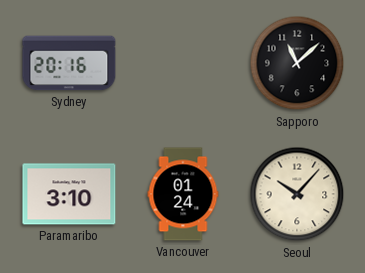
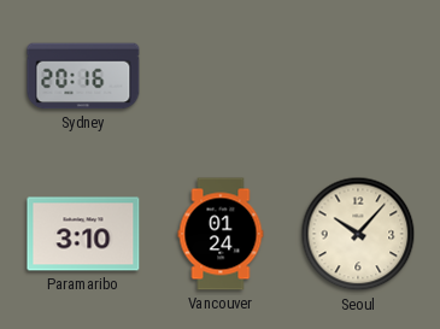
Sapporo: 11:08 -> none
